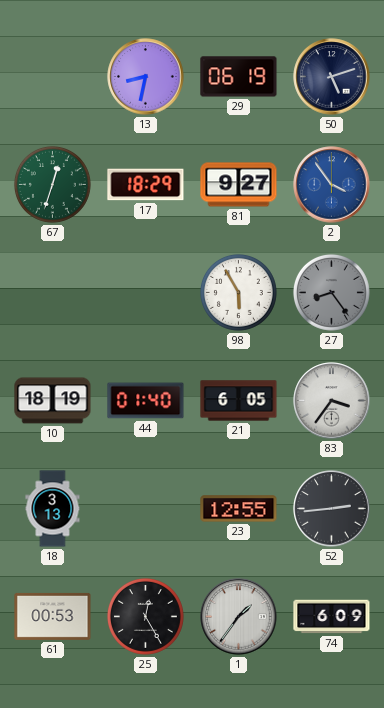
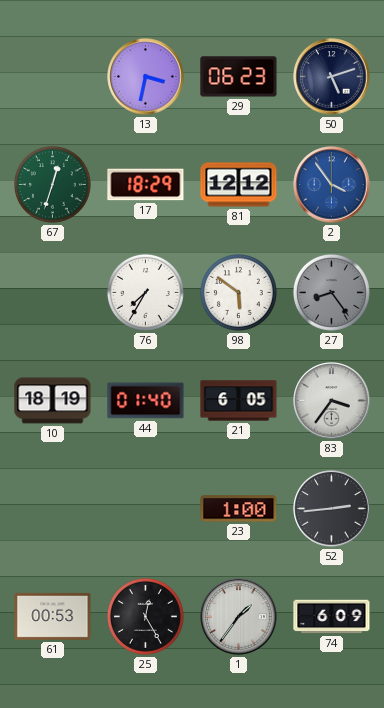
13: 8:32 -> 3:32
29: 06:19 -> 06:23
81: 9:27 -> 12:12
76: none -> 7:35
98: 5:55 -> 5:51
18: 3:13 -> none
23: 12:55 -> 1:00
